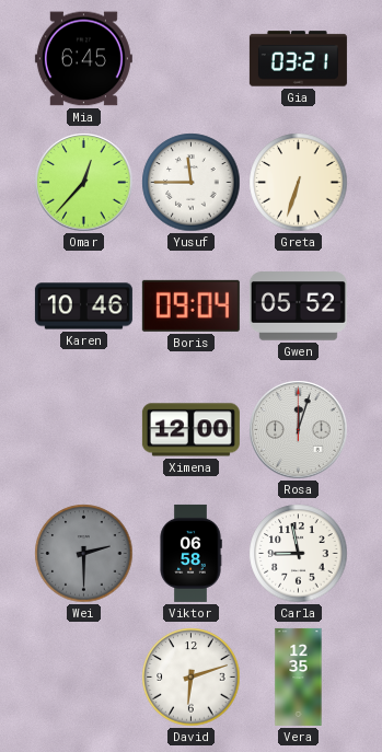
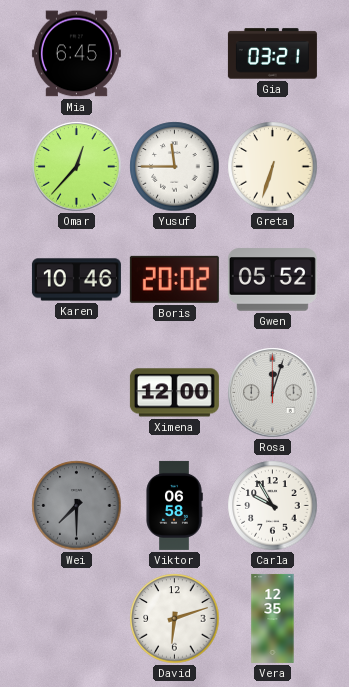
Boris: 09:04 -> 20:02
Wei: 2:30 -> 7:30
Carla: 8:58 -> 9:55
